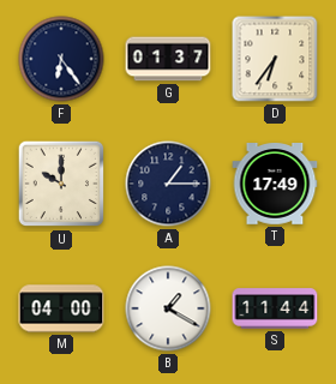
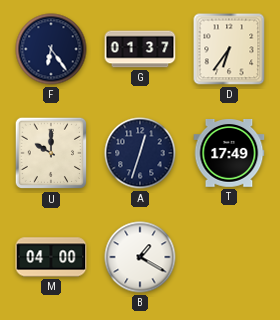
A: 1:15 -> 12:33
S: 11:44 -> none
